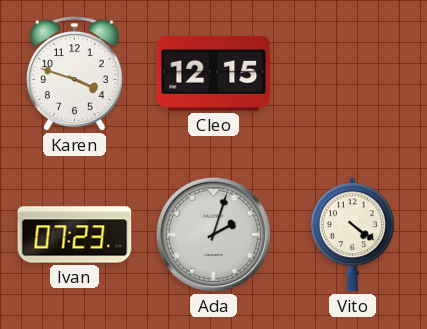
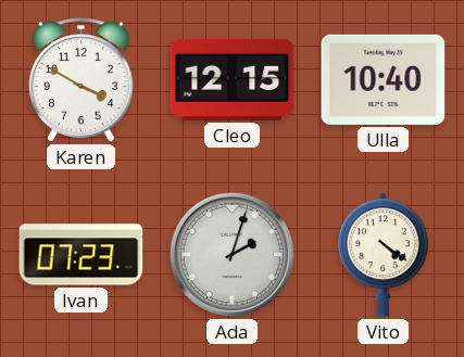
Karen: 3:48 -> 3:50
Ulla: none -> 10:40
